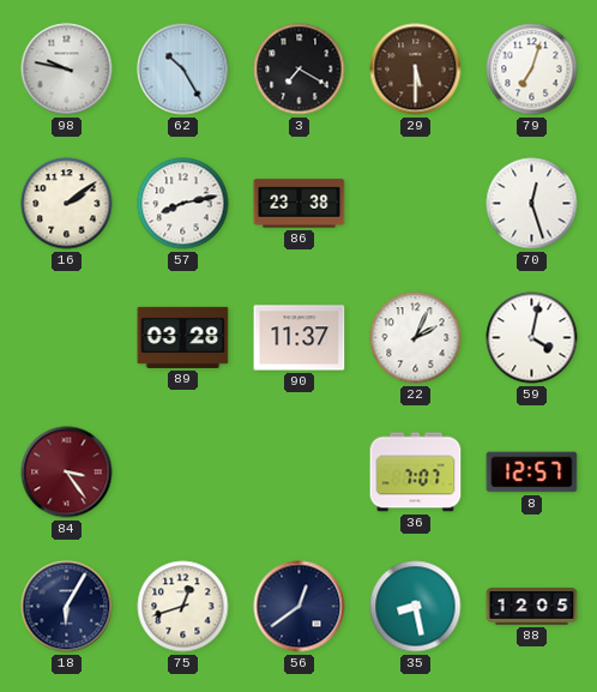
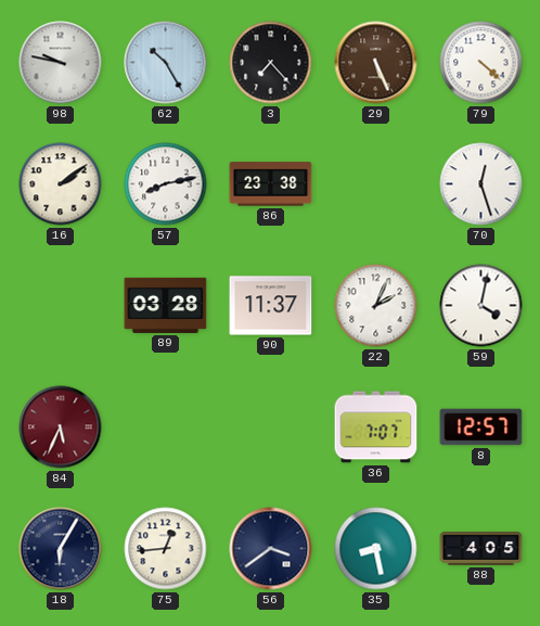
3: 7:20 -> 7:23
29: 5:30 -> 5:26
79: 7:03 -> 4:22
84: 3:24 -> 5:34
75: 12:42 -> 12:44
56: 12:39 -> 3:39
88: 12:05 -> 4:05
